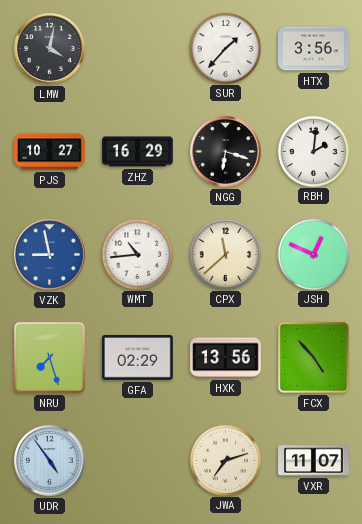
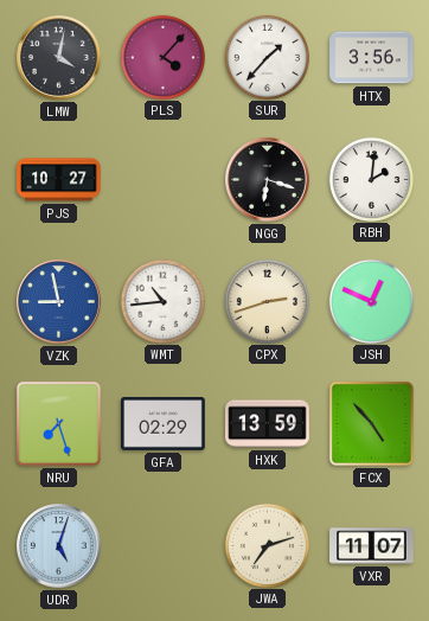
PLS: none -> 4:07
ZHZ: 16:29 -> none
CPX: 11:38 -> 2:42
HXK: 13:56 -> 13:59
UDR: 4:54 -> 5:03
